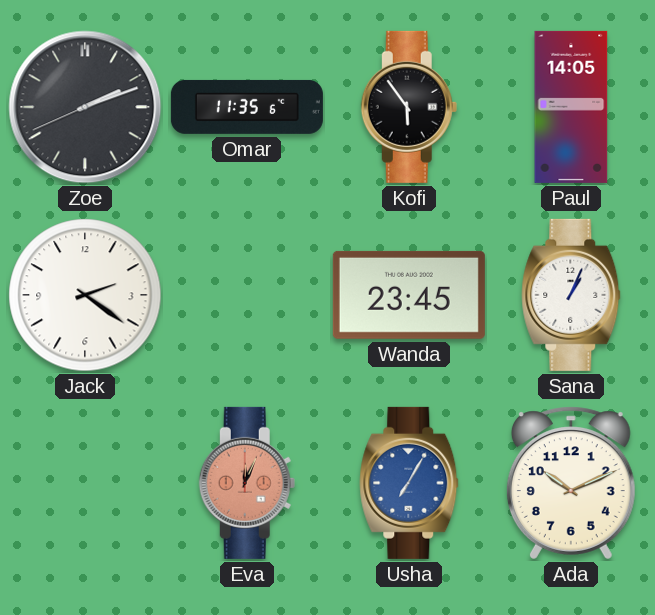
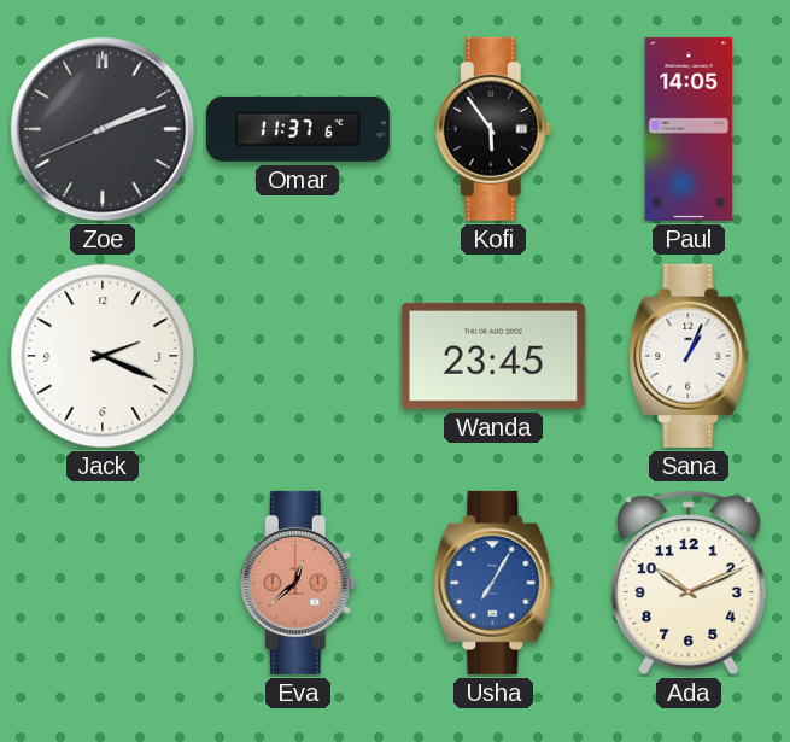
Omar: 11:35 -> 11:37
Jack: 2:21 -> 2:19
Eva: 12:04 -> 12:38
